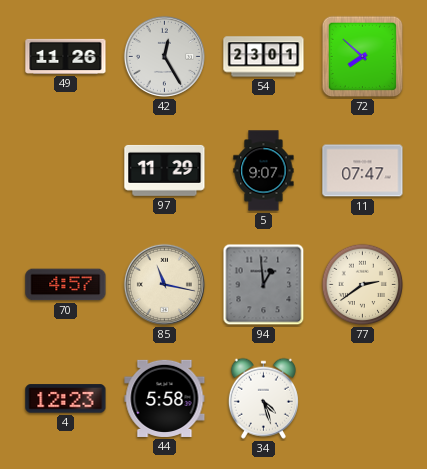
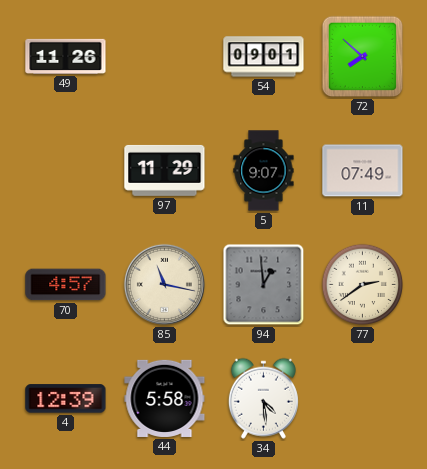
42: 12:25 -> none
54: 23:01 -> 09:01
11: 07:47 -> 07:49
4: 12:23 -> 12:39
34: 4:27 -> 4:29
